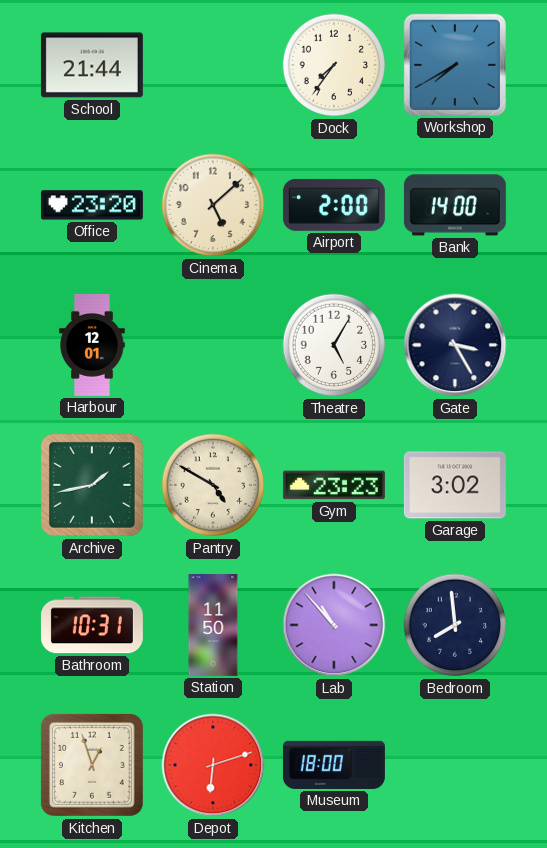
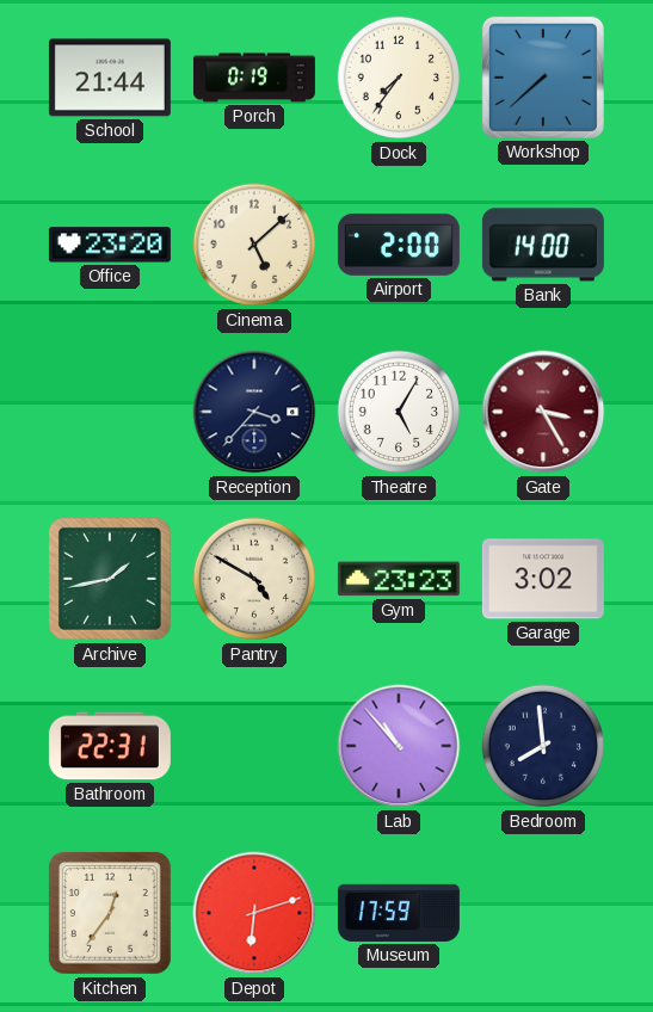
Porch: none -> 0:19
Workshop: 7:40 -> 7:38
Harbour: 12:01 -> none
Reception: none -> 3:37
Gate dial: navy -> burgundy
Bathroom: 10:31 -> 22:31
Station: 11:50 -> none
Kitchen: 12:57 -> 12:36
Museum: 18:00 -> 17:59
